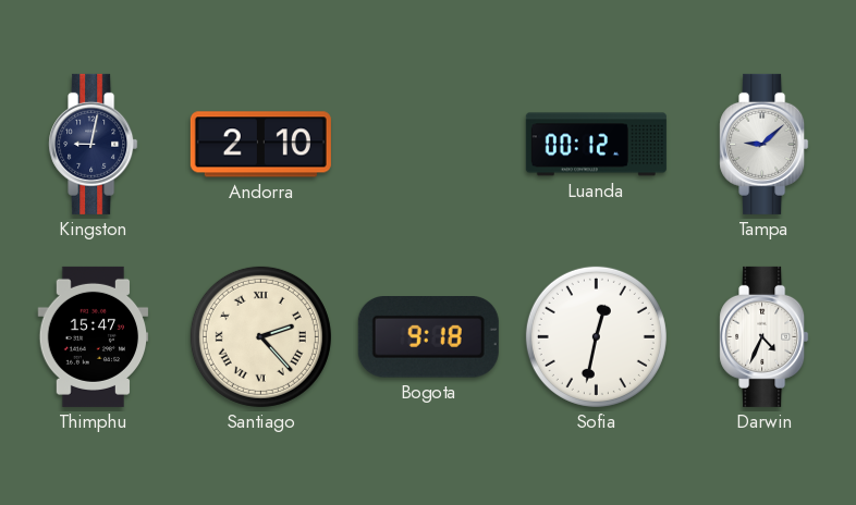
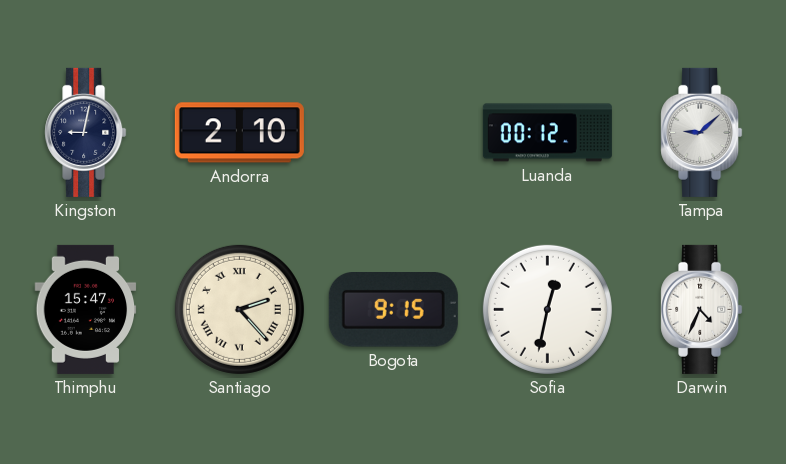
Bogota: 9:18 -> 9:15
